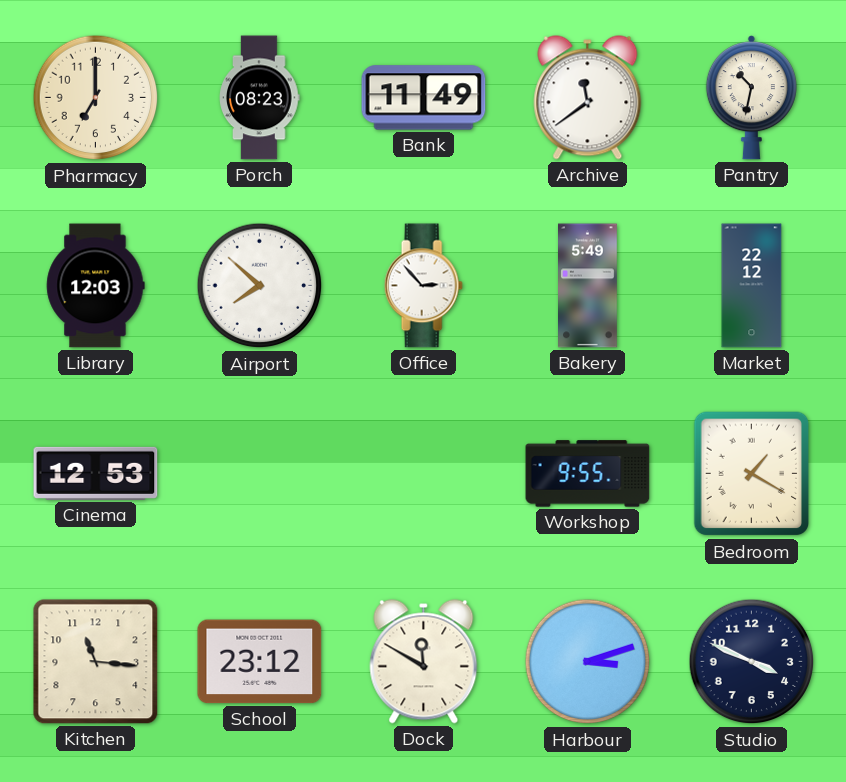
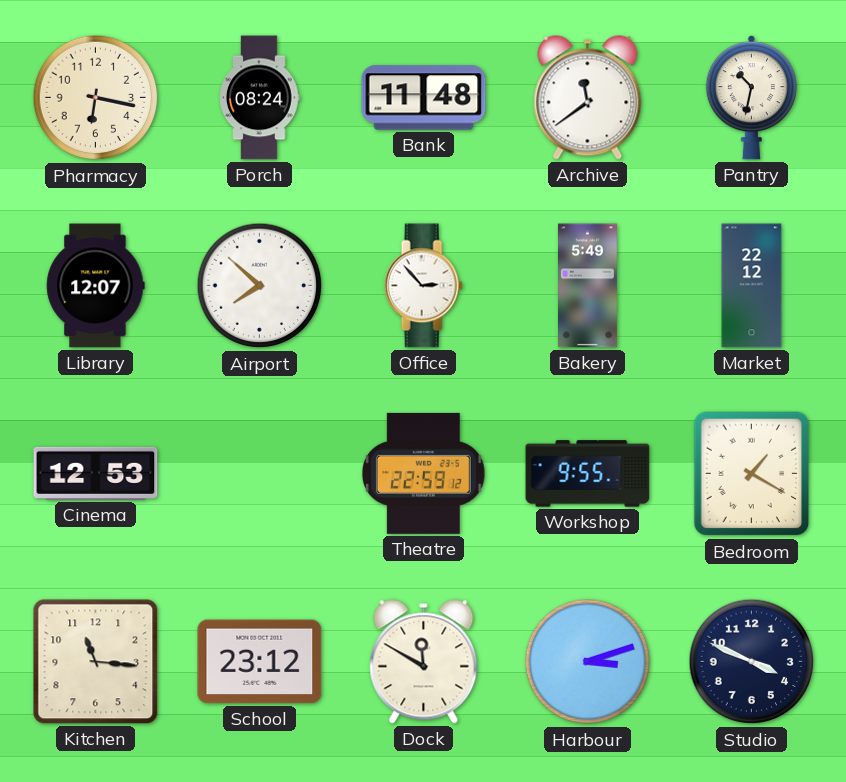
Pharmacy: 7:00 -> 6:17
Porch: 08:23 -> 08:24
Bank: 11:49 -> 11:48
Library: 12:03 -> 12:07
Theatre: none -> 22:59
